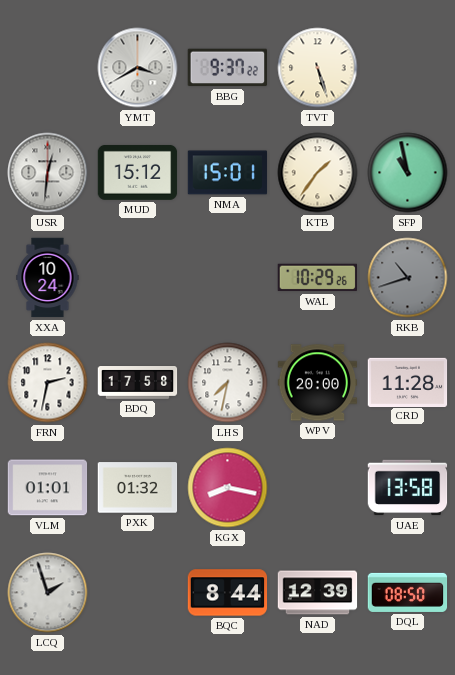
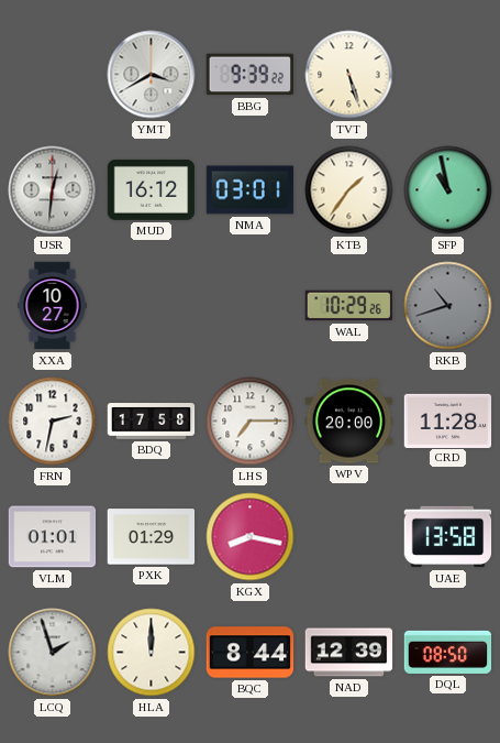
BBG: 9:37 -> 9:39
MUD: 15:12 -> 16:12
NMA: 15:01 -> 03:01
XXA: 10:24 -> 10:27
LHS: 7:32 -> 7:15
PXK: 01:32 -> 01:29
HLA: none -> 12:00
